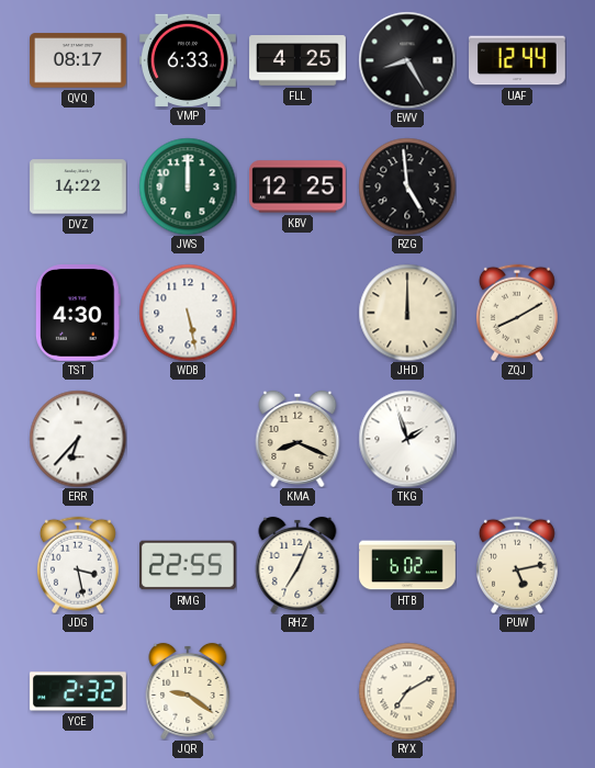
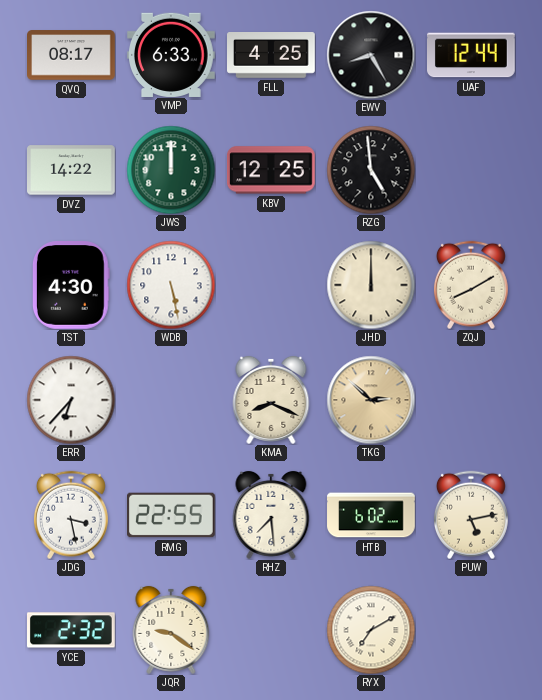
TKG: 1:57 -> 2:52
TKG dial: white -> champagne
RHZ: 7:04 -> 7:29
